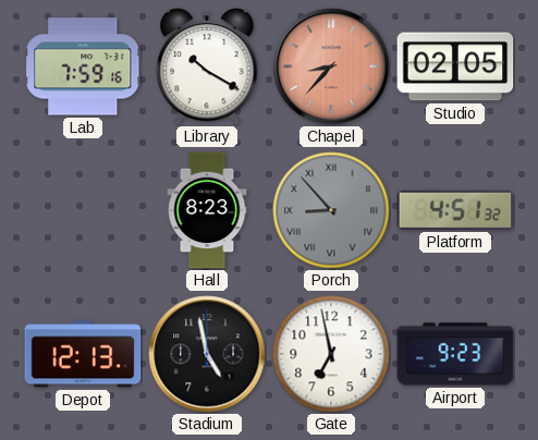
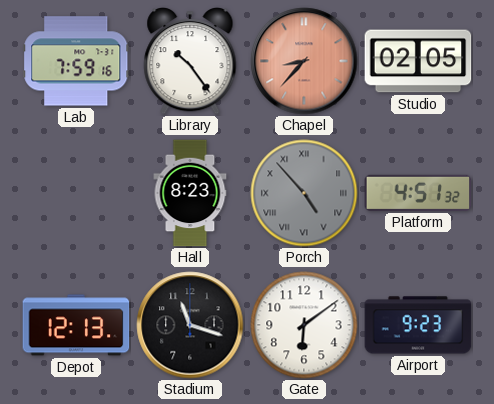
Library: 10:20 -> 10:24
Porch: 8:53 -> 4:53
Stadium: 4:58 -> 11:18
Gate: 6:58 -> 6:09
